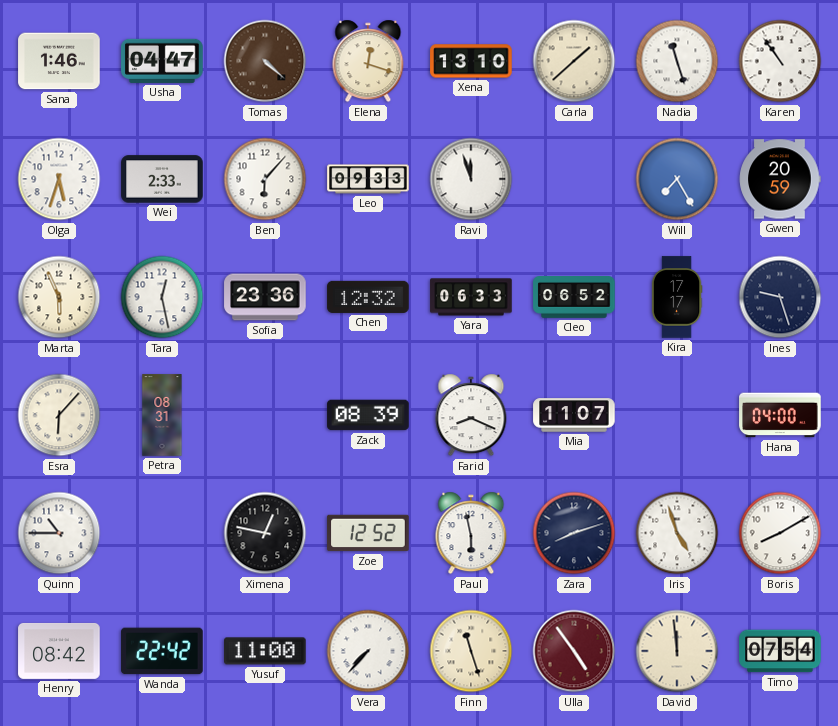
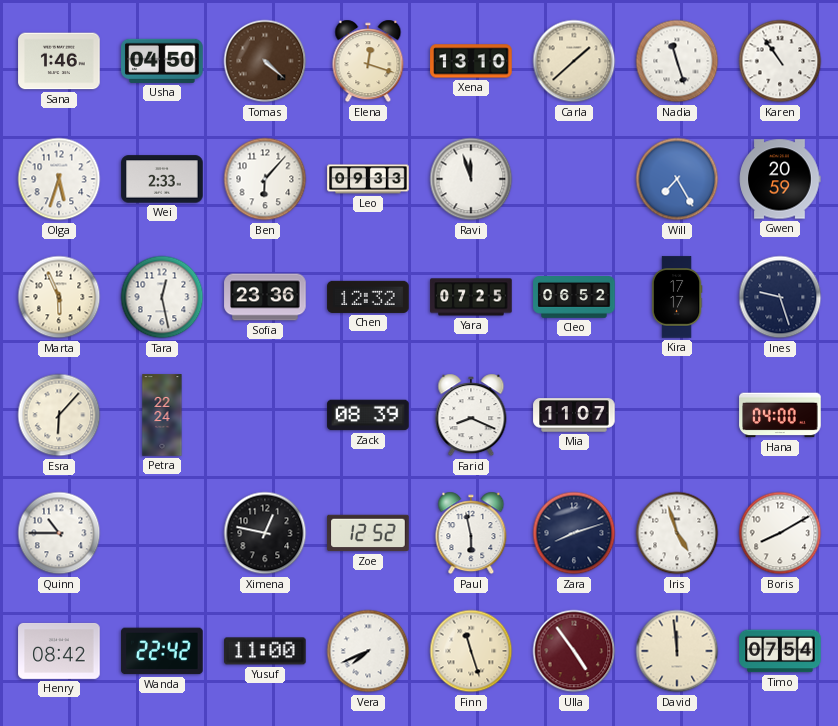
Usha: 04:47 -> 04:50
Yara: 06:33 -> 07:25
Petra: 08:31 -> 22:24
Vera: 7:37 -> 7:41
